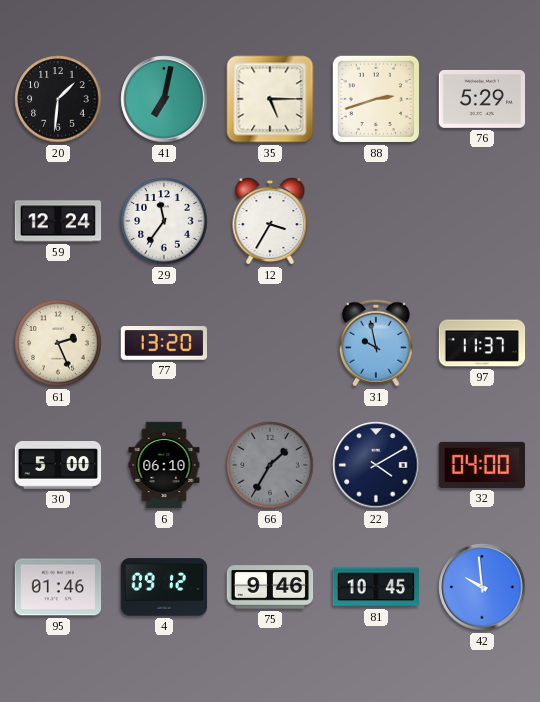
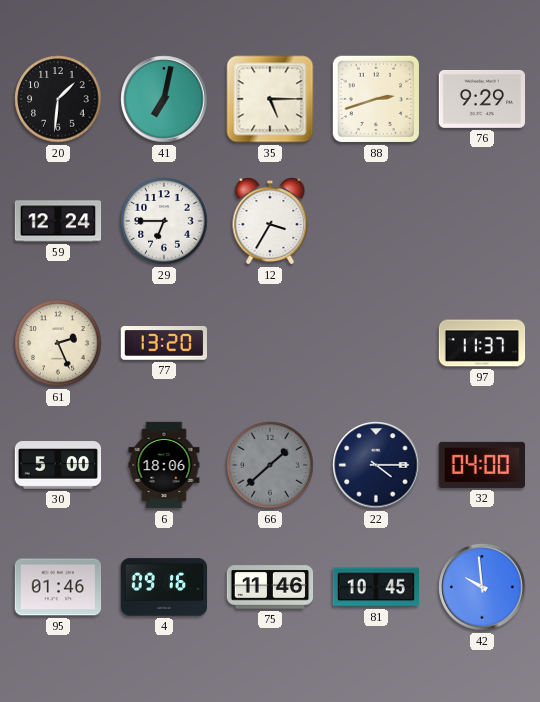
76: 5:29 -> 9:29
29: 11:36 -> 6:45
31: 9:58 -> none
6: 06:10 -> 18:06
66: 1:35 -> 1:38
22: 4:10 -> 4:15
4: 09:12 -> 09:16
75: 9:46 -> 11:46
